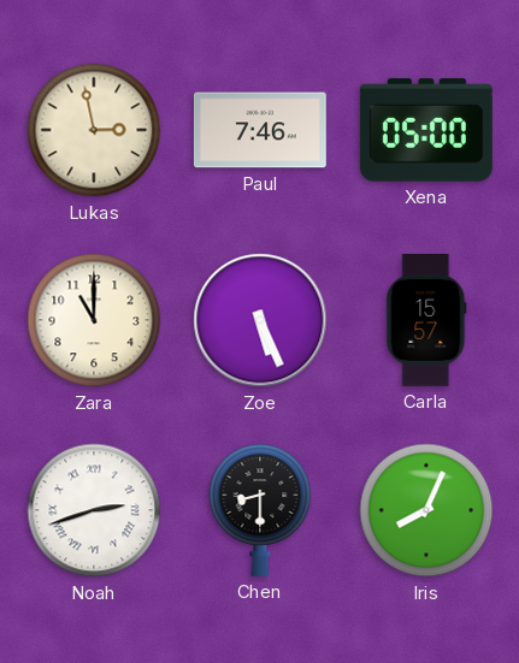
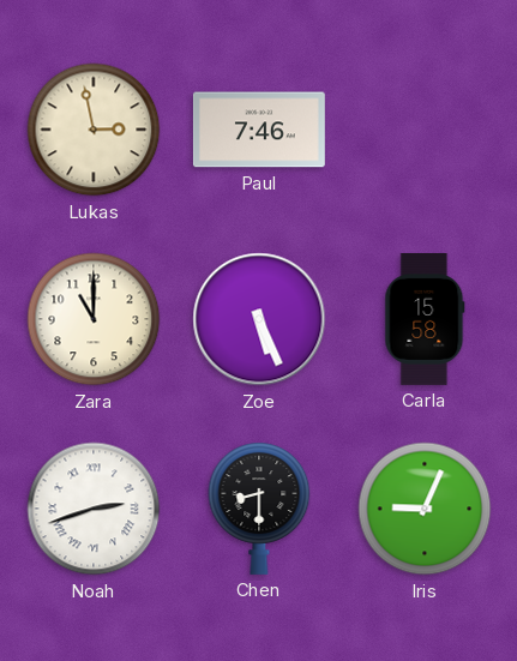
Xena: 05:00 -> none
Carla: 15:57 -> 15:58
Iris: 8:04 -> 9:04
